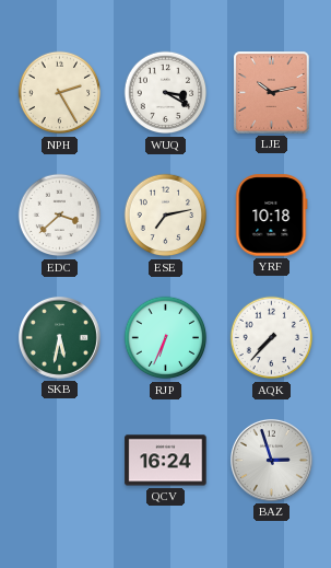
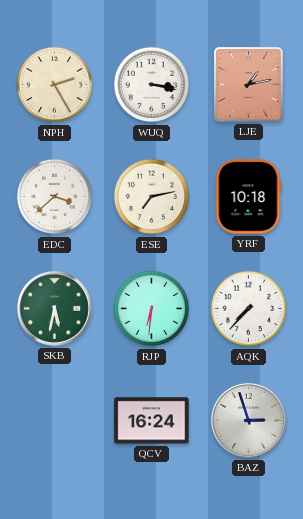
WUQ: 3:20 -> 3:17
LJE: 10:13 -> 1:13
RJP: 6:34 -> 6:31
